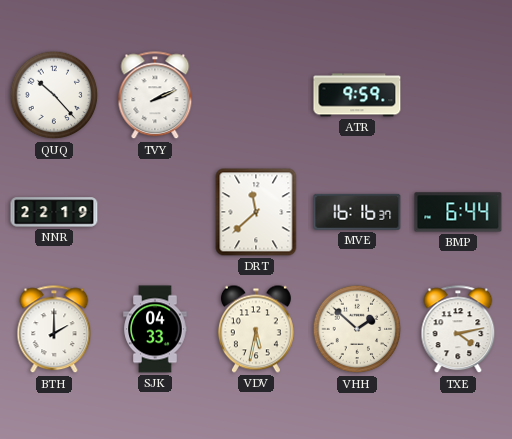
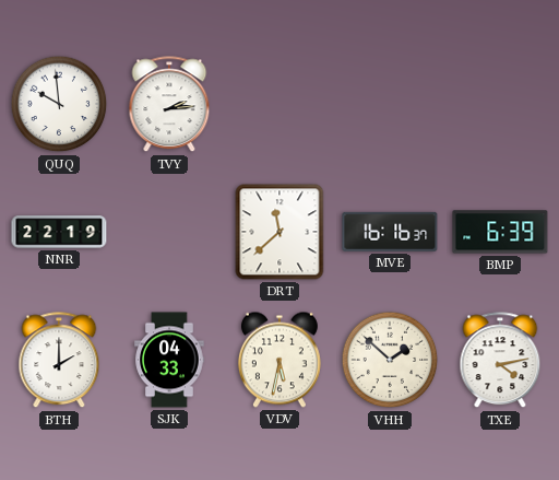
QUQ: 10:23 -> 9:59
TVY: 2:11 -> 2:14
ATR: 9:59 -> none
BMP: 6:44 -> 6:39
